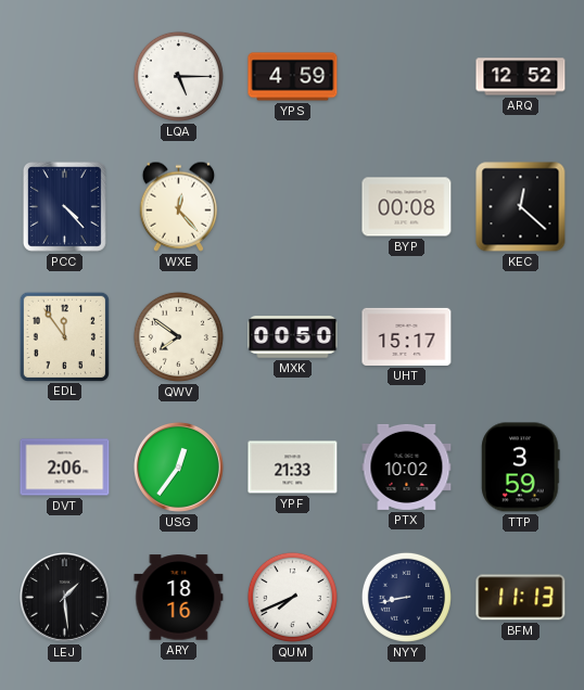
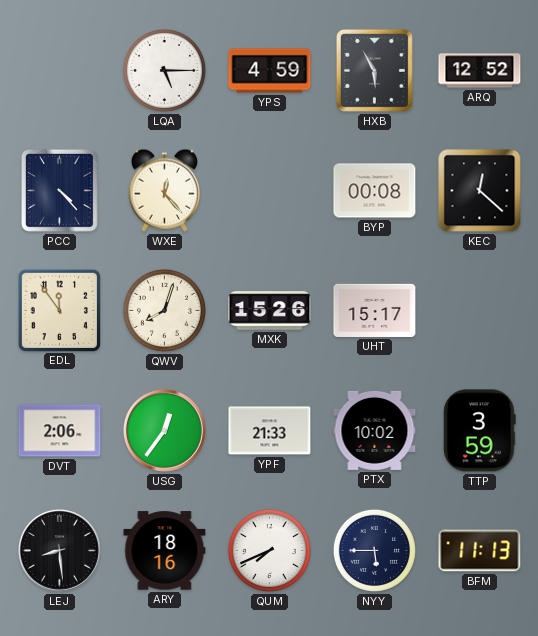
HXB: none -> 5:55
QWV: 7:51 -> 8:03
MXK: 00:50 -> 15:26
LEJ: 1:29 -> 8:29
NYY: 8:43 -> 5:45
